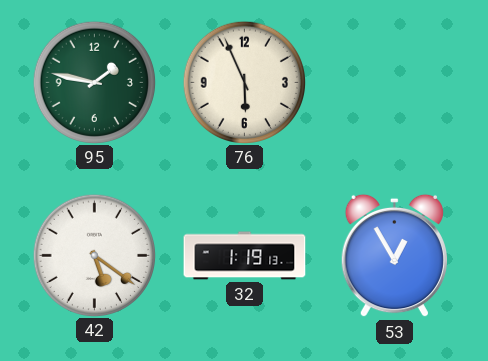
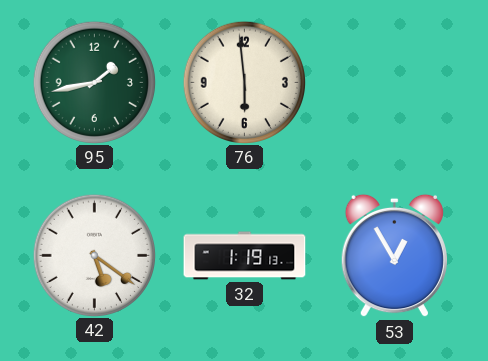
95: 1:47 -> 1:43
76: 5:56 -> 5:59
